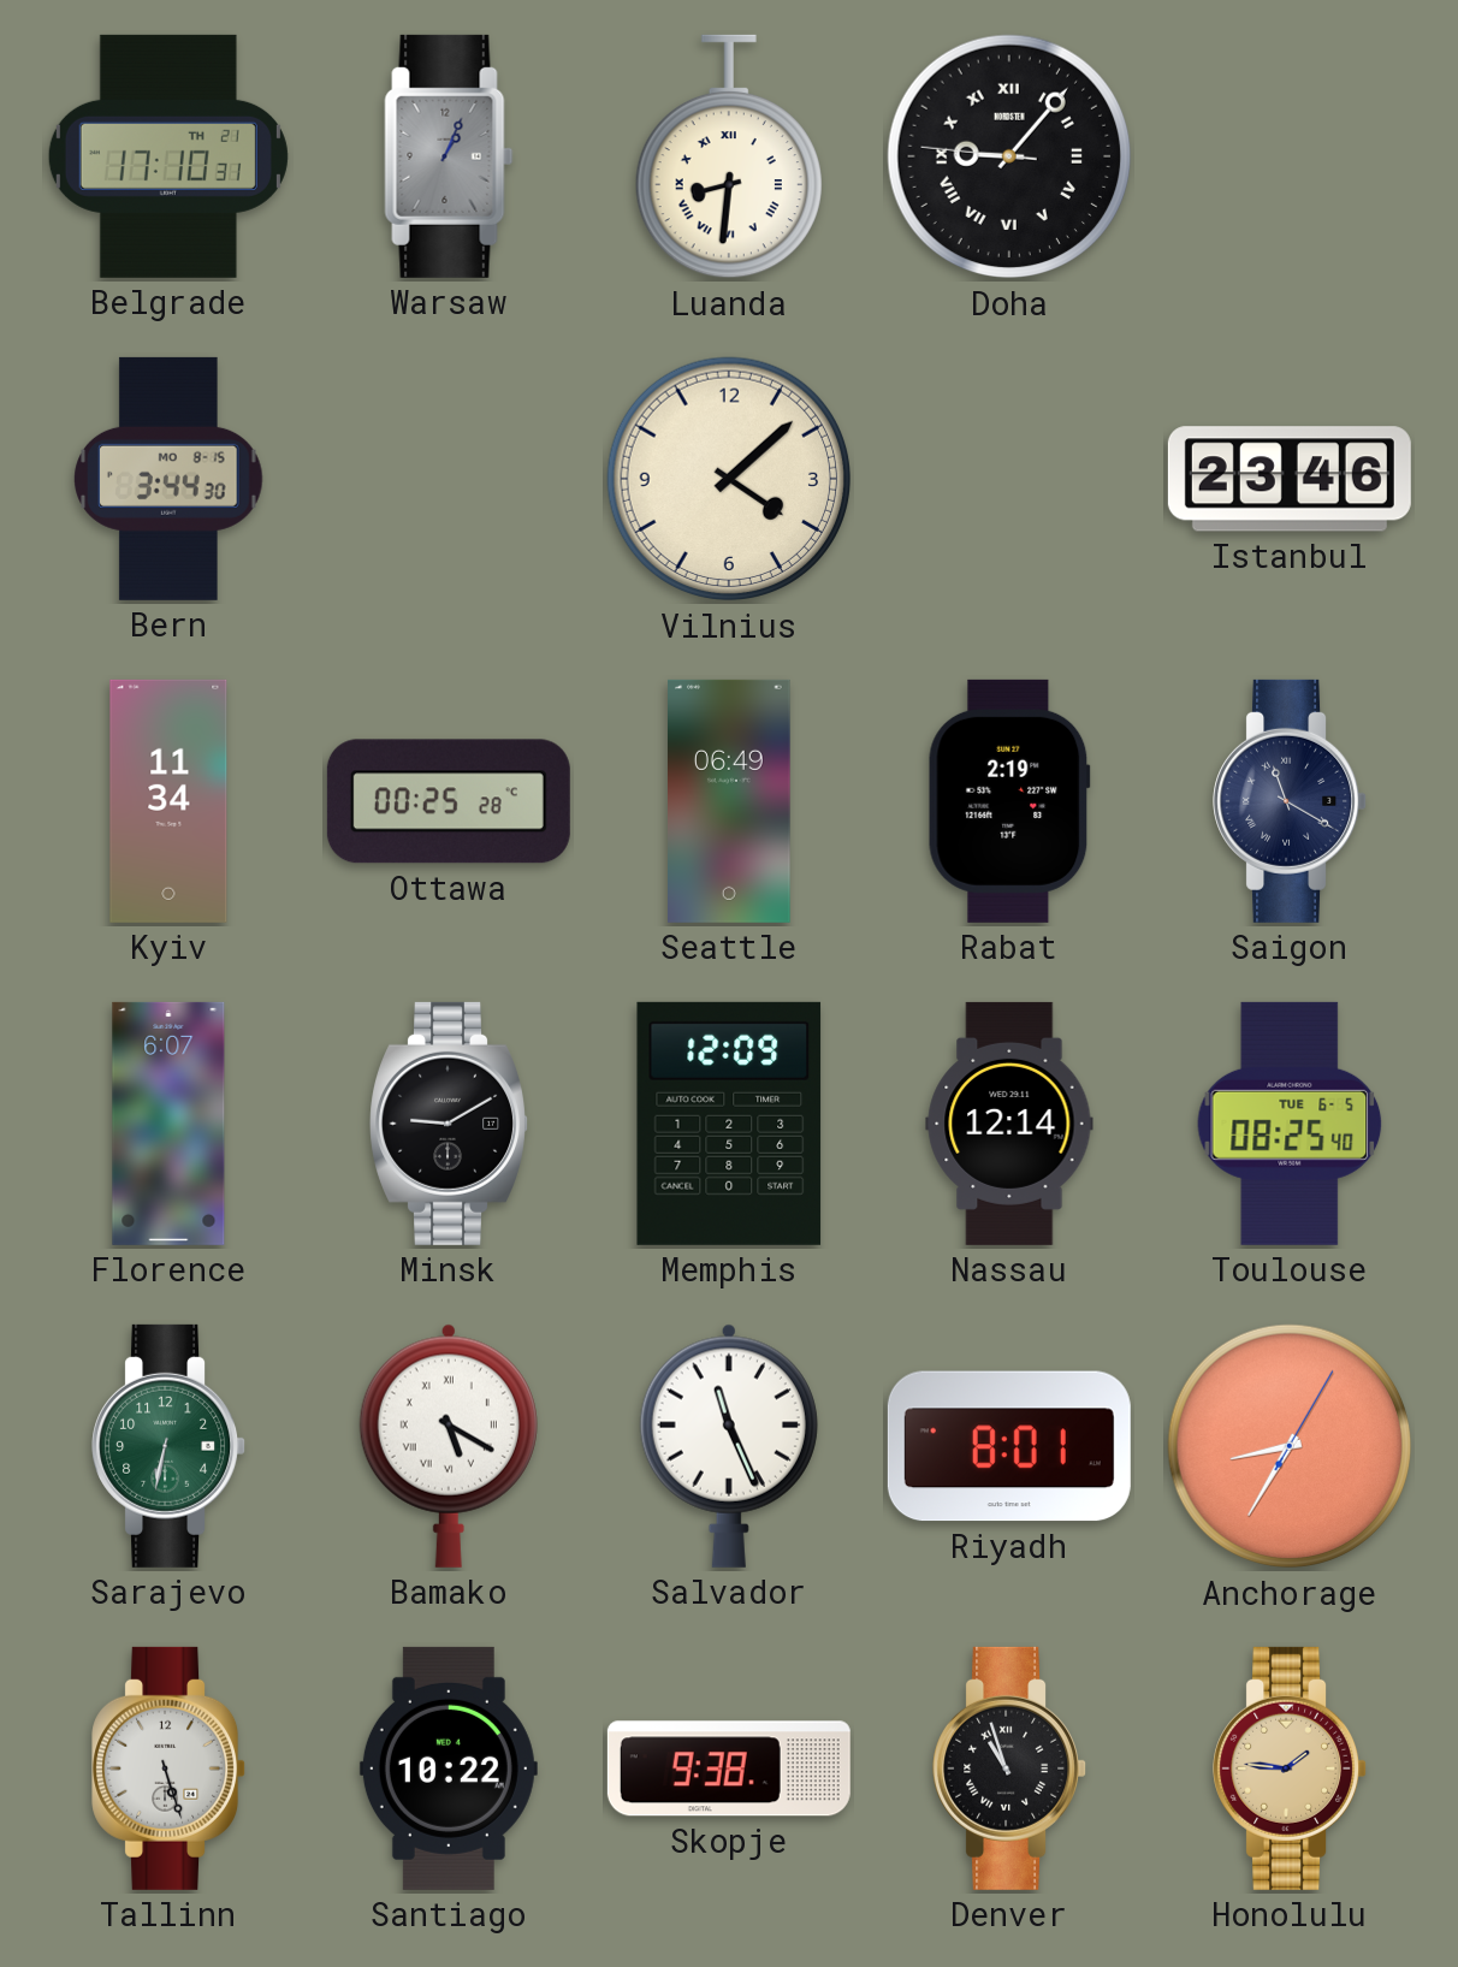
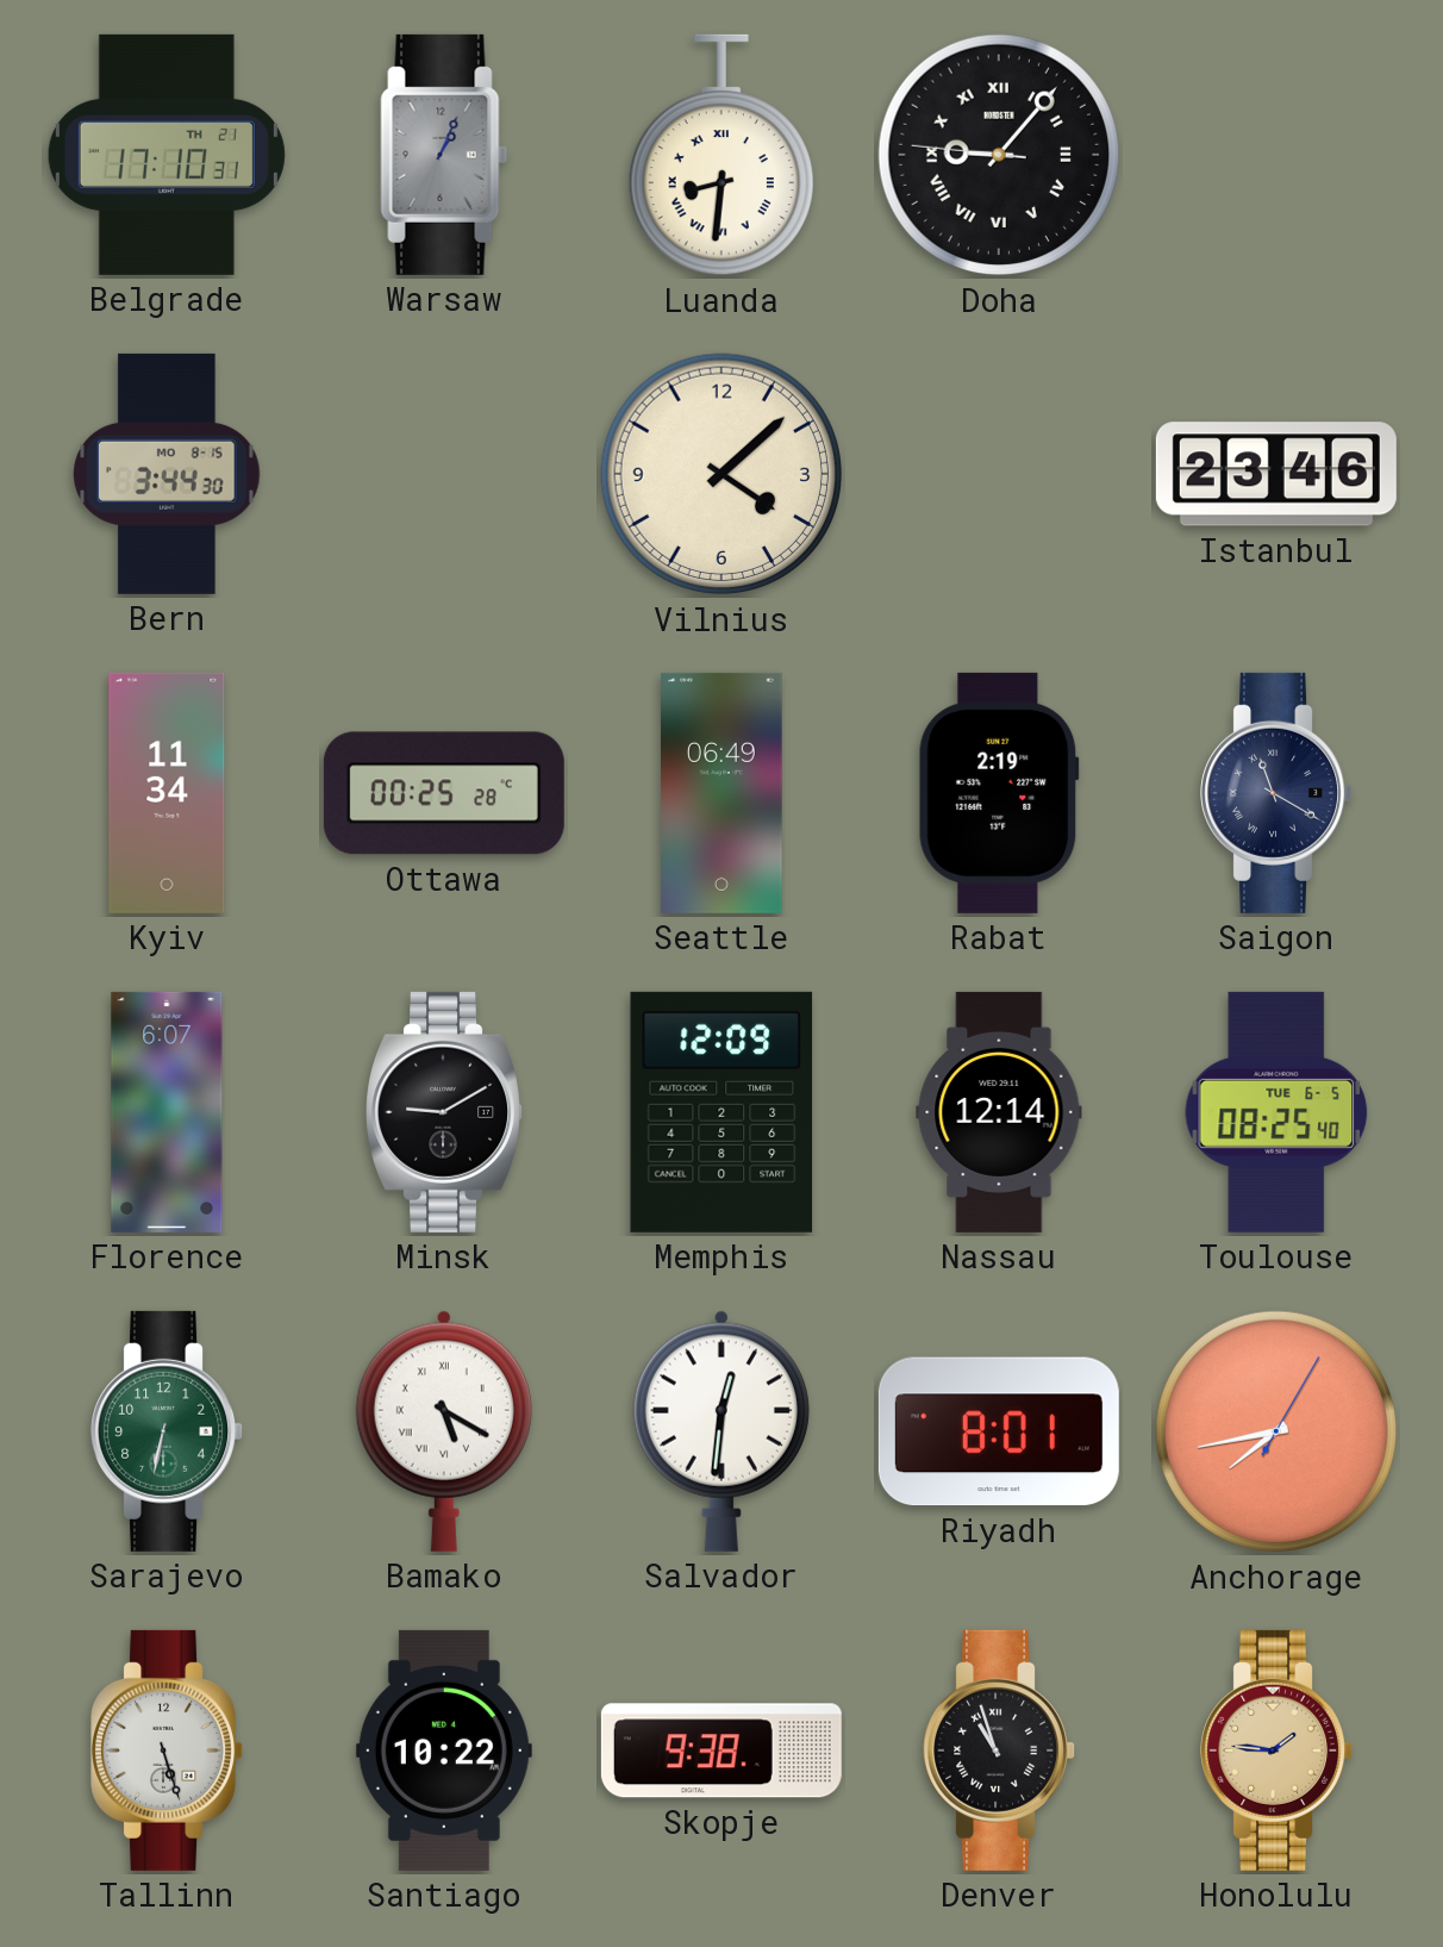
Salvador: 11:26 -> 12:31
Anchorage: 8:35 -> 7:43
